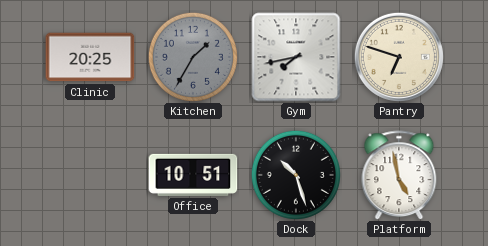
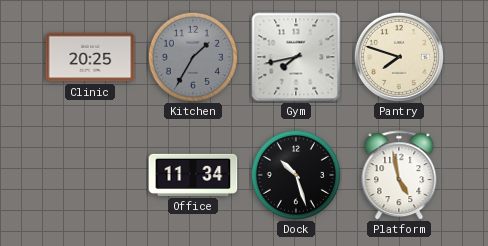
Pantry: 6:48 -> 7:48
Office: 10:51 -> 11:34
